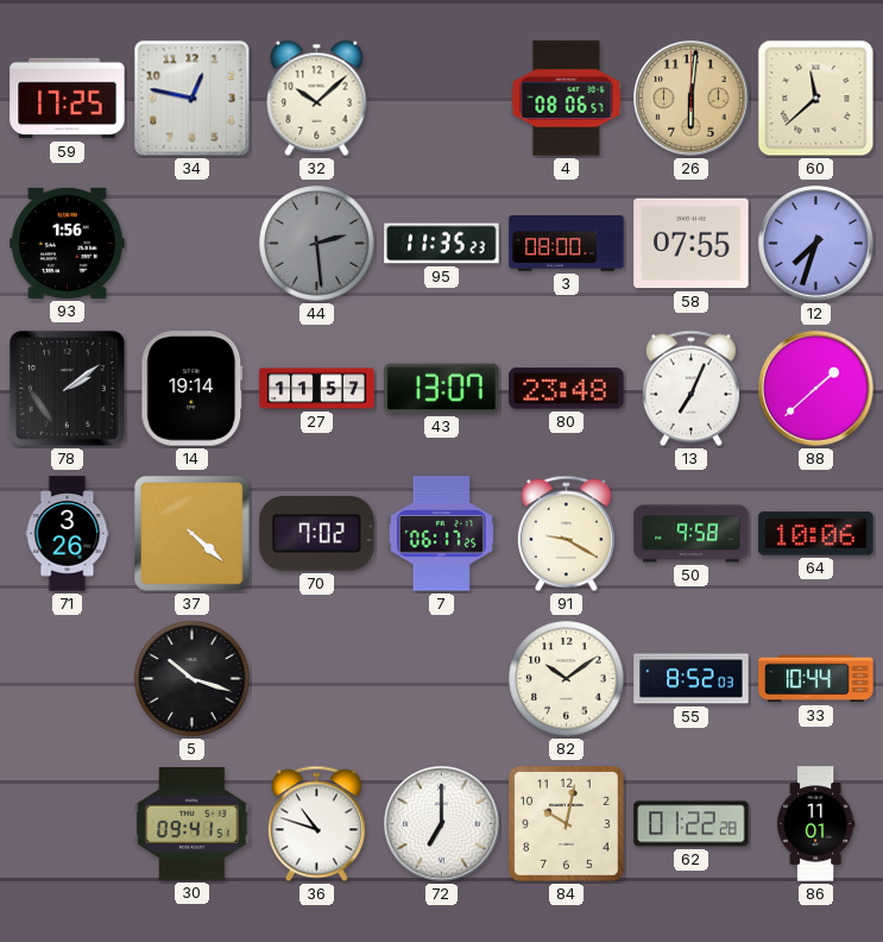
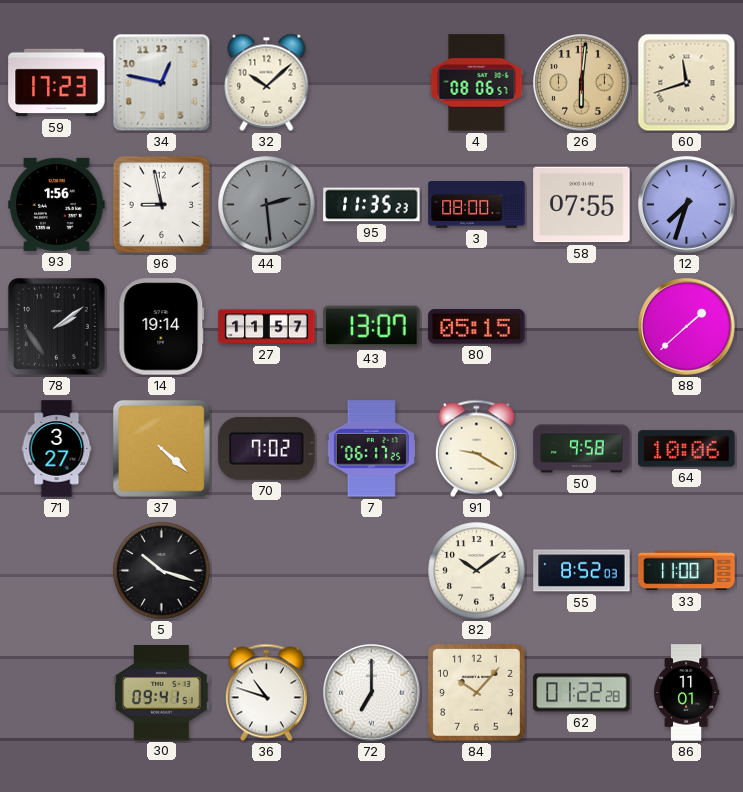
59: 17:25 -> 17:23
60: 11:38 -> 11:42
96: none -> 8:58
80: 23:48 -> 05:15
13: 7:04 -> none
71: 3:26 -> 3:27
33: 10:44 -> 11:00
84: 10:02 -> 10:07
